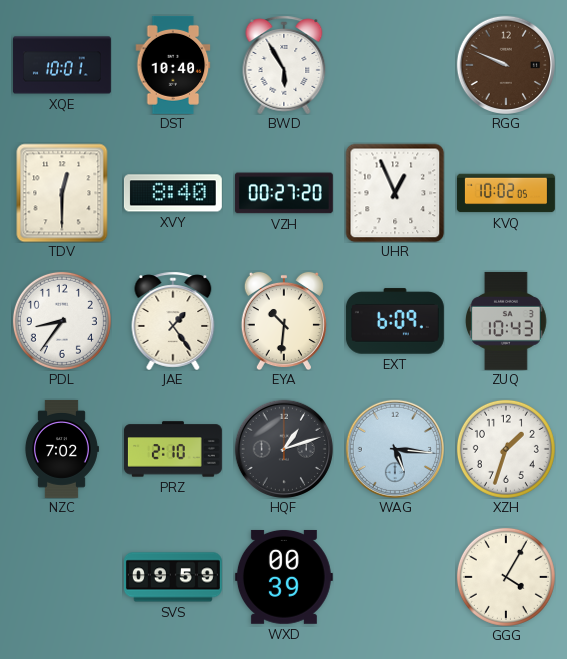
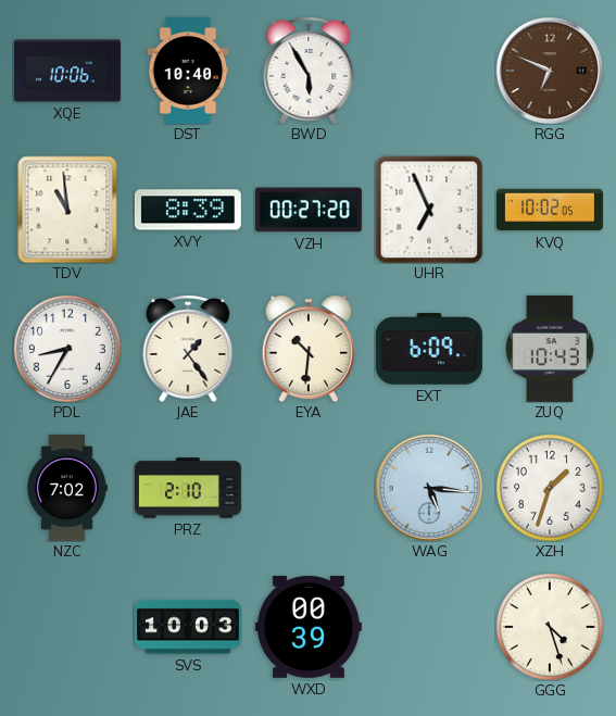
XQE: 10:01 -> 10:06
RGG: 9:49 -> 6:49
TDV: 12:30 -> 10:59
XVY: 8:40 -> 8:39
UHR: 12:56 -> 6:56
PDL: 8:36 -> 8:35
HQF: 1:12 -> none
SVS: 09:59 -> 10:03
GGG: 4:05 -> 4:27
